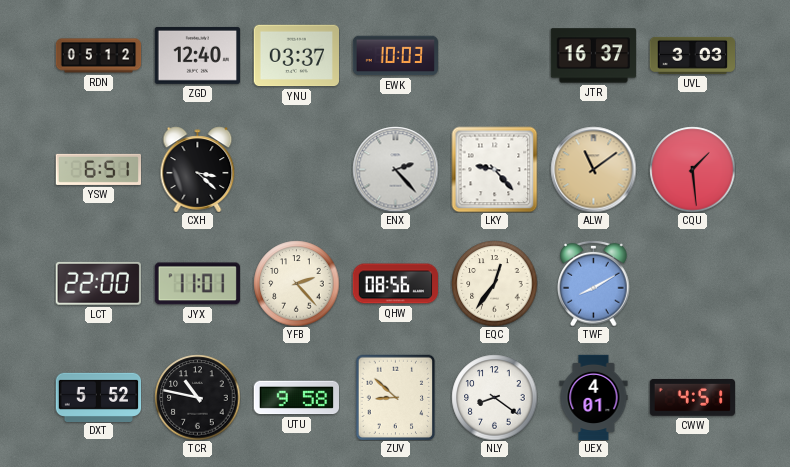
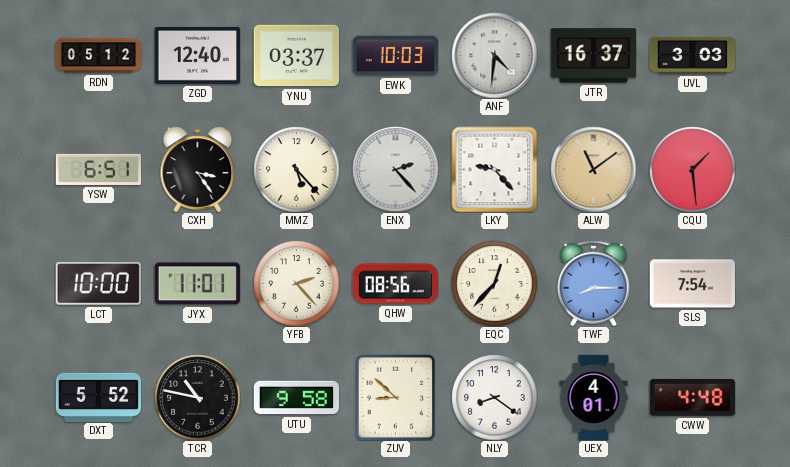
ANF: none -> 4:31
CXH: 3:22 -> 3:24
MMZ: none -> 5:23
LCT: 22:00 -> 10:00
EQC: 12:36 -> 12:37
TWF: 8:10 -> 8:15
SLS: none -> 7:54
CWW: 4:51 -> 4:48
